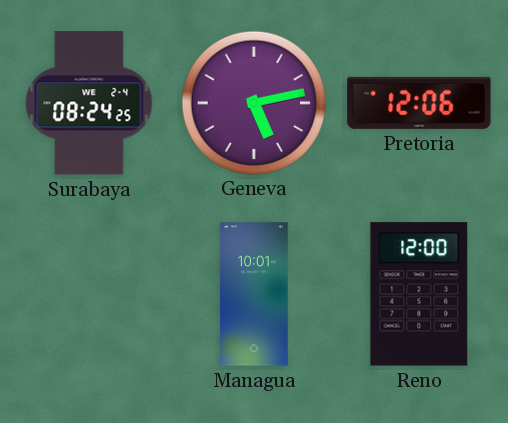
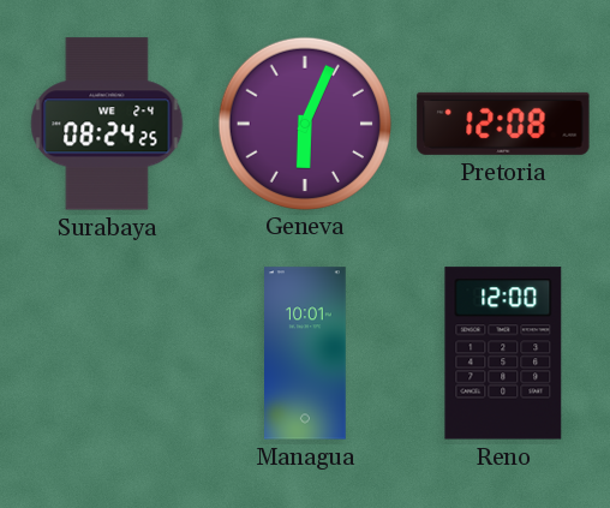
Geneva: 5:13 -> 6:04
Pretoria: 12:06 -> 12:08
